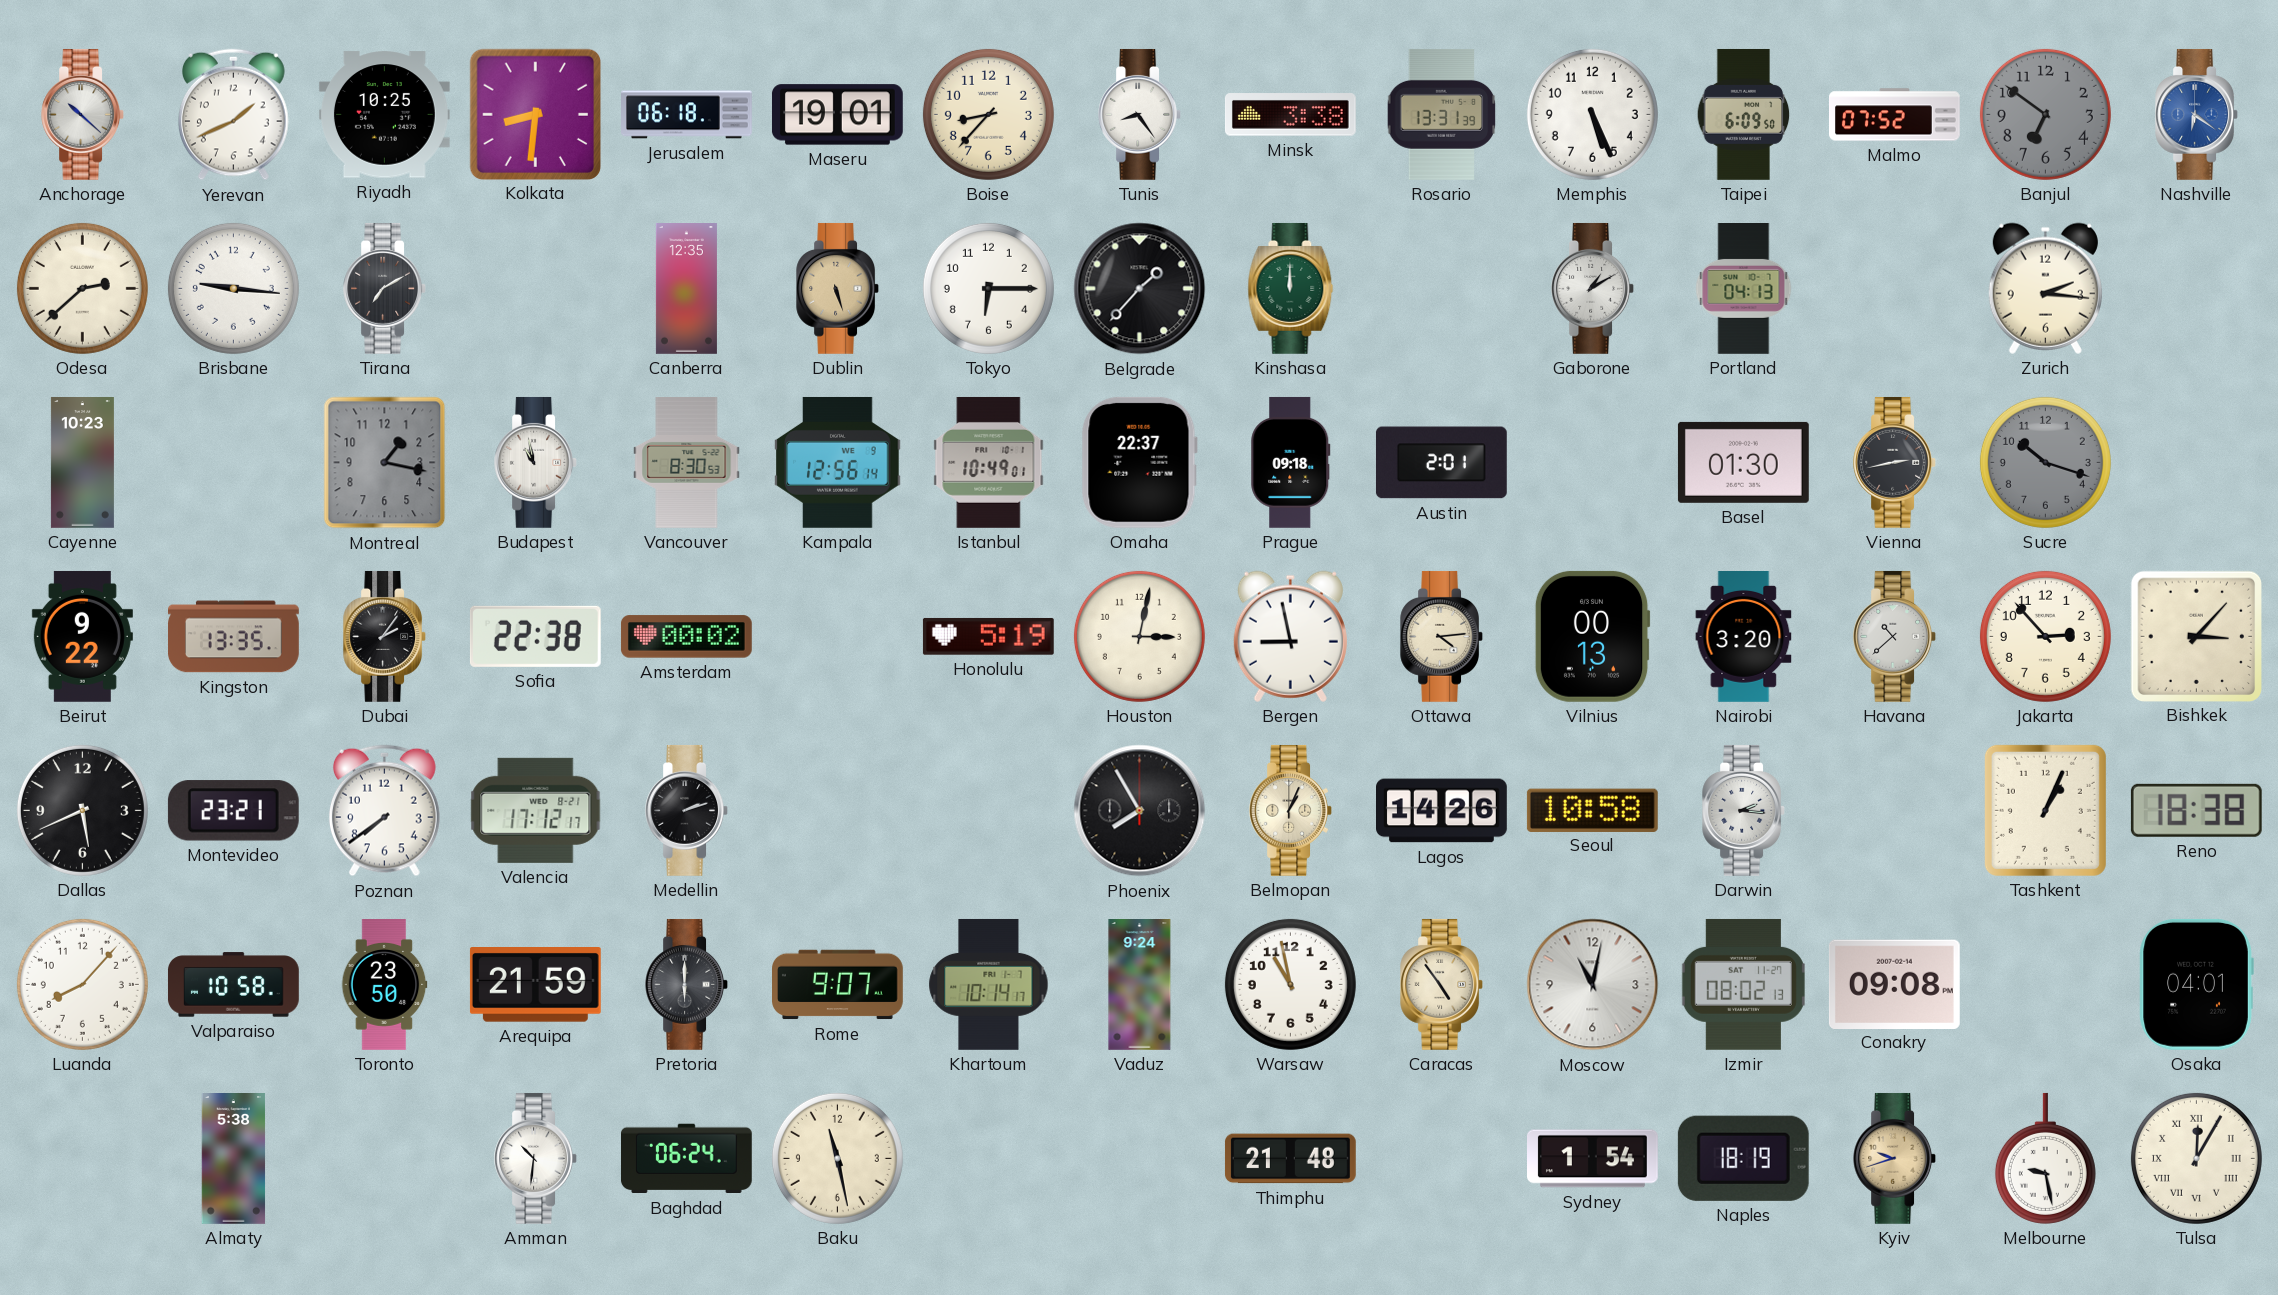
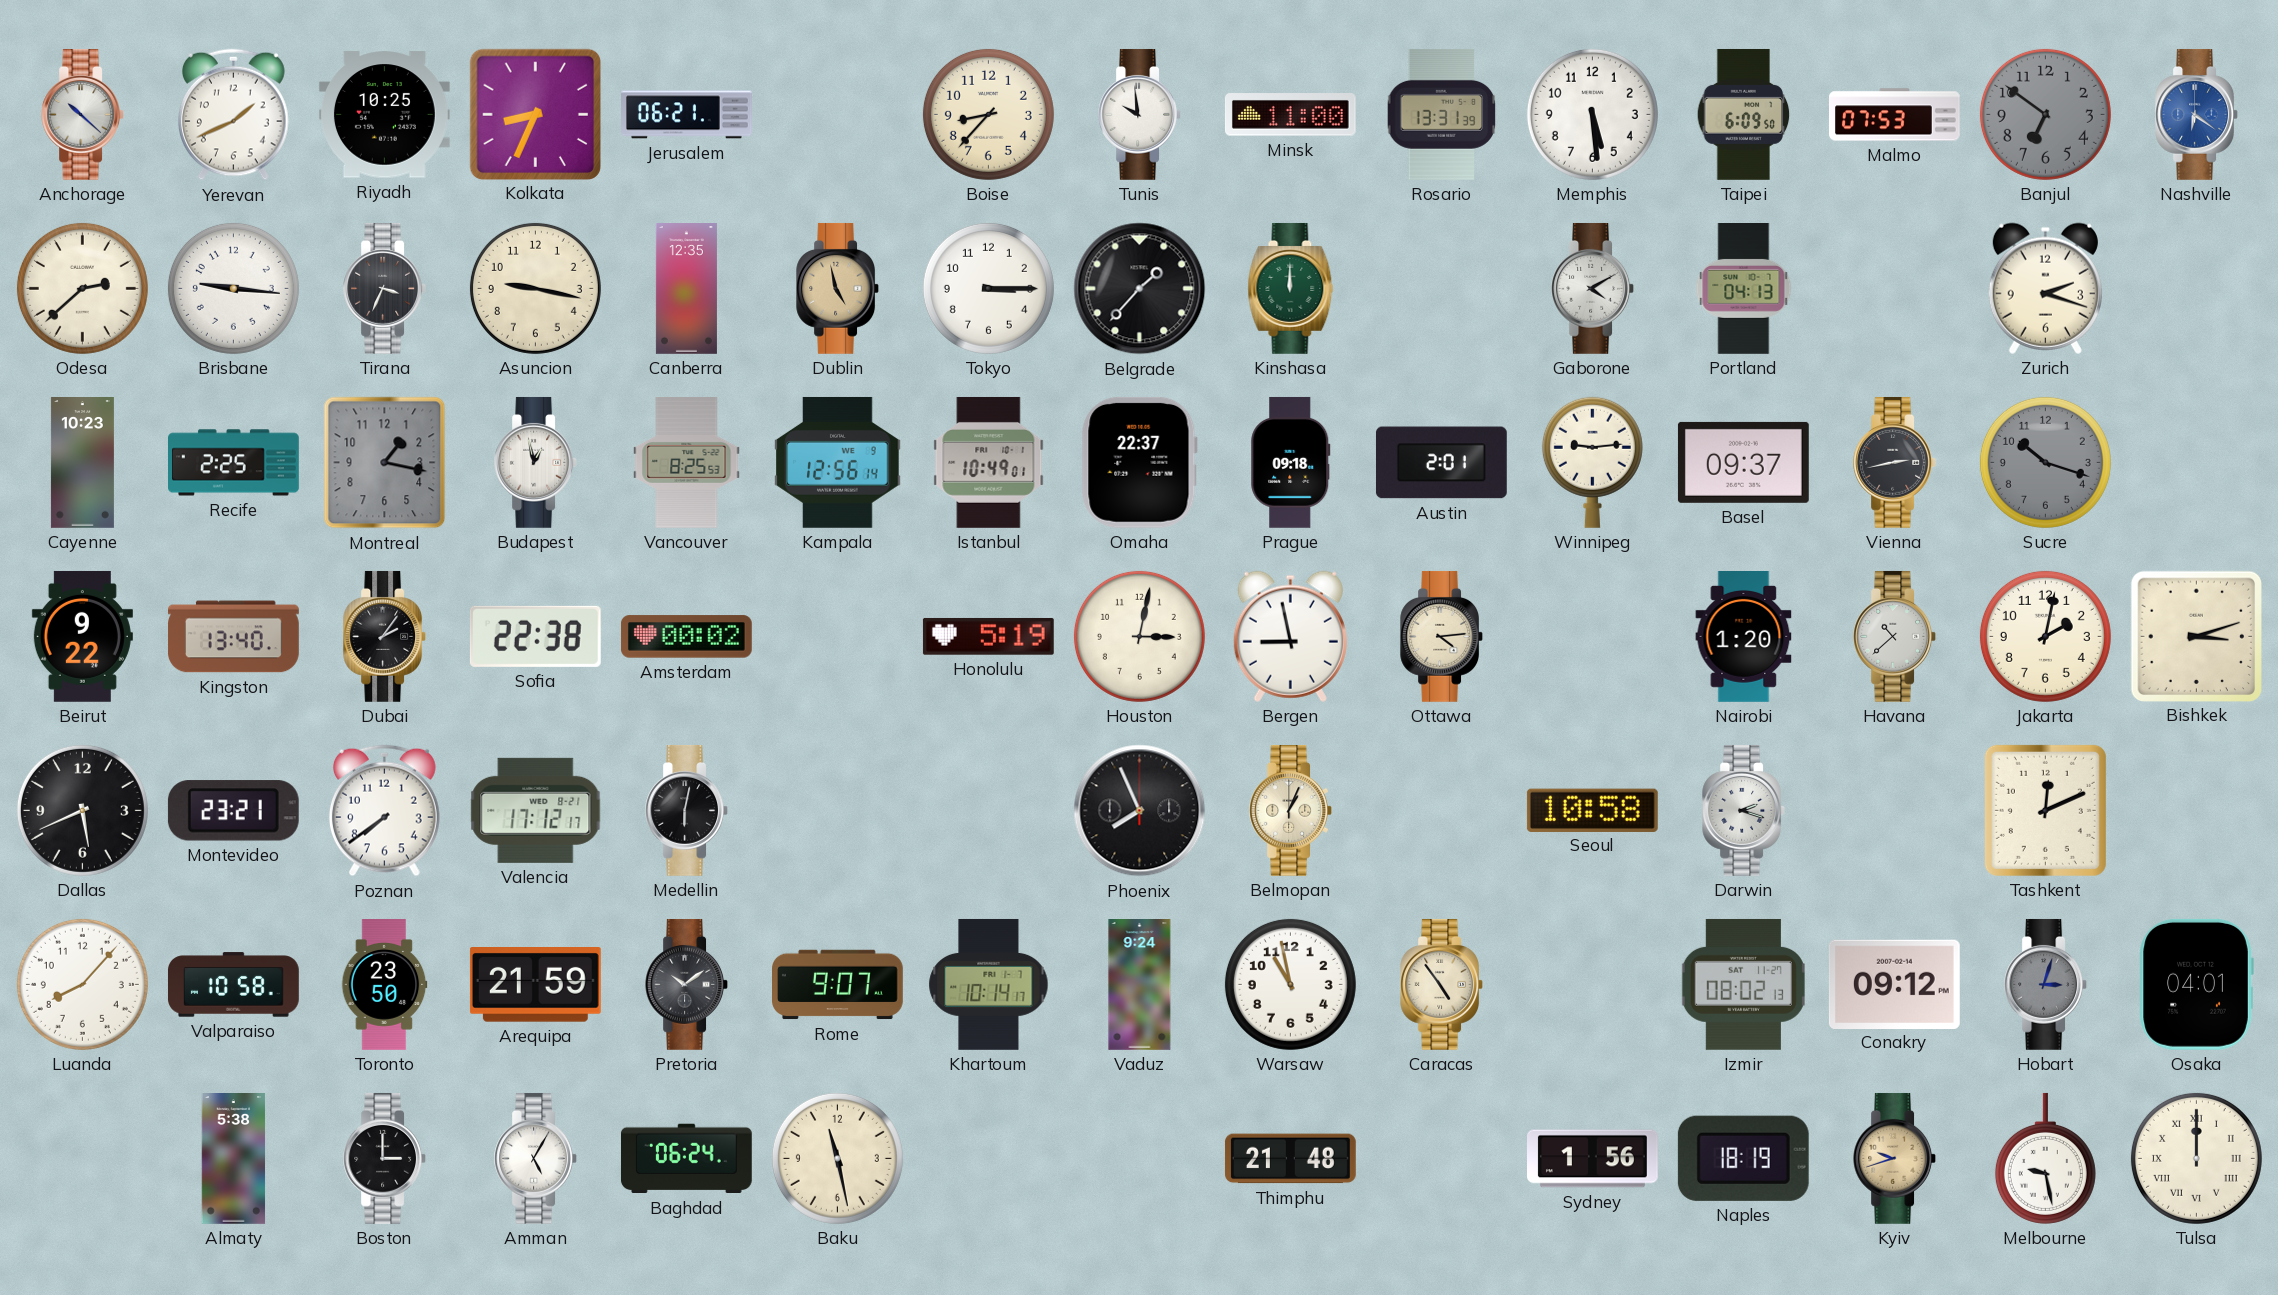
Kolkata: 8:31 -> 8:34
Jerusalem: 06:18 -> 06:21
Maseru: 19:01 -> none
Tunis: 8:24 -> 9:59
Minsk: 3:38 -> 11:00
Memphis: 5:26 -> 5:29
Malmo: 07:52 -> 07:53
Tirana: 7:10 -> 3:34
Asuncion: none -> 9:17
Dublin: 5:27 -> 4:58
Tokyo: 6:15 -> 3:15
Gaborone: 1:10 -> 4:10
Zurich: 2:16 -> 2:18
Recife: none -> 2:25
Budapest: 10:58 -> 12:58
Vancouver: 8:30 -> 8:25
Winnipeg: none -> 9:14
Basel: 01:30 -> 09:37
Kingston: 13:35 -> 13:40
Vilnius: 00:13 -> none
Nairobi: 3:20 -> 1:20
Jakarta: 2:53 -> 2:02
Bishkek: 3:07 -> 3:12
Medellin: 2:12 -> 6:02
Phoenix: 7:55 -> 7:56
Lagos: 14:26 -> none
Darwin: 2:16 -> 2:18
Tashkent: 1:04 -> 12:11
Reno: 18:38 -> none
Pretoria: 6:00 -> 10:09
Moscow: 11:02 -> none
Conakry: 09:08 -> 09:12
Hobart: none -> 3:03
Boston: none -> 3:00
Amman: 10:31 -> 5:05
Sydney: 1:54 -> 1:56
Tulsa: 12:05 -> 12:00
